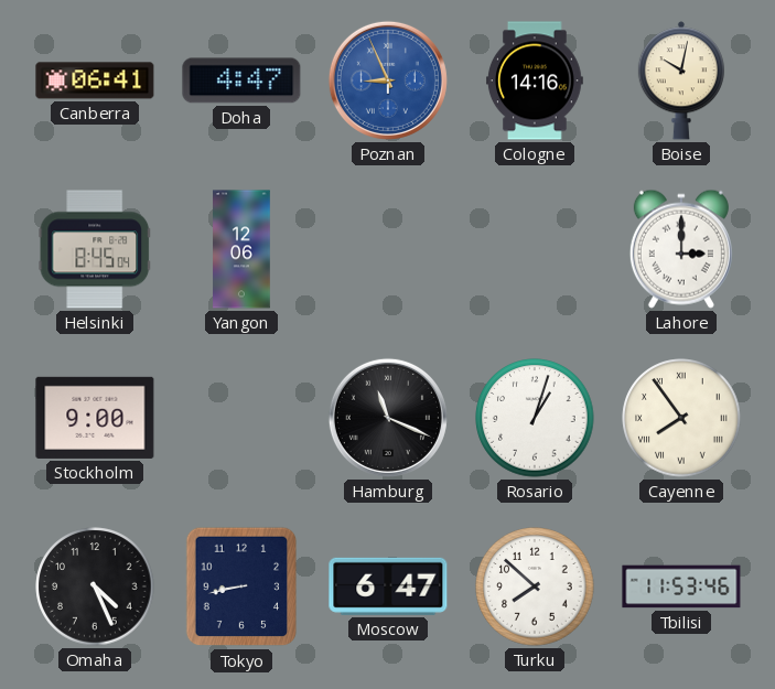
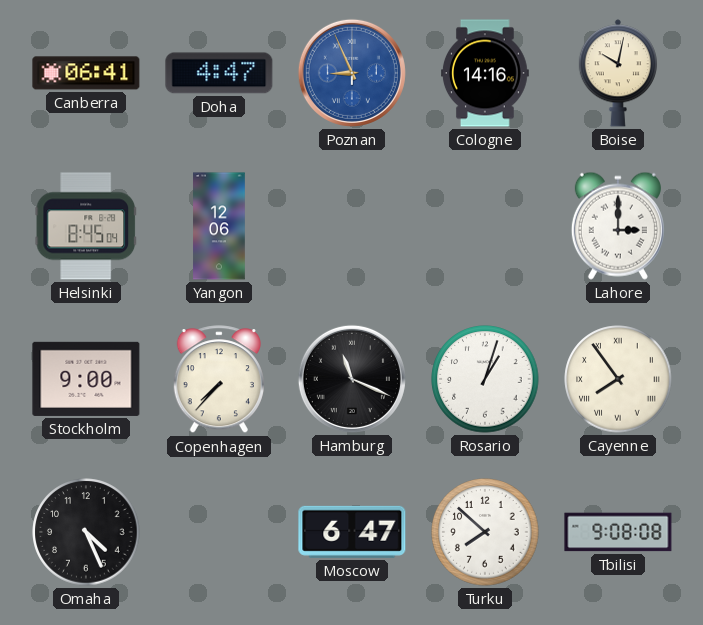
Copenhagen: none -> 7:37
Tokyo: 8:43 -> none
Tbilisi: 11:53 -> 9:08
